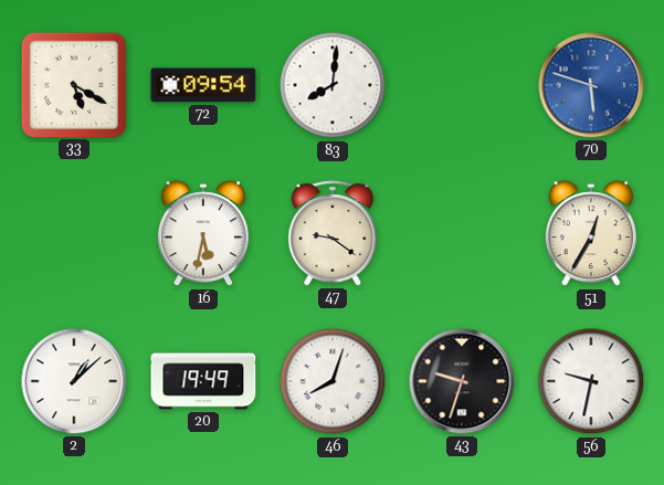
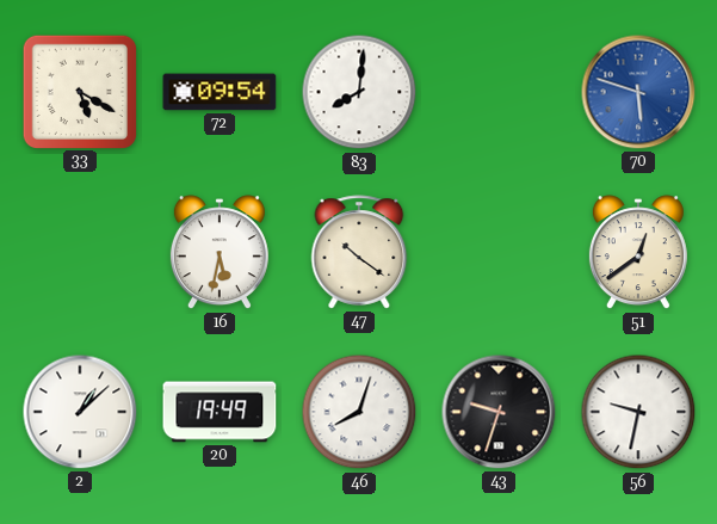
47: 9:21 -> 10:21
51: 12:35 -> 12:39
